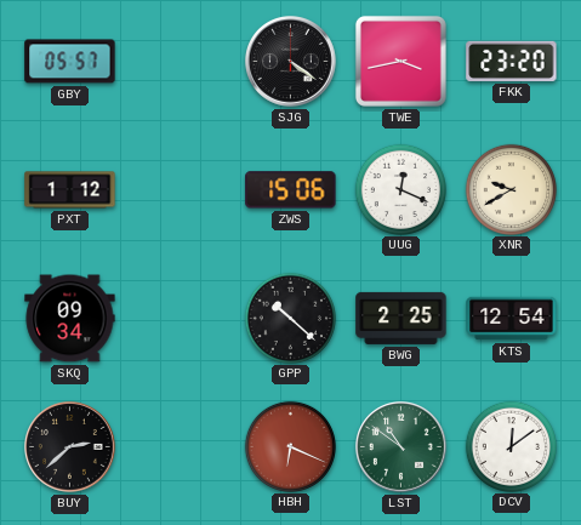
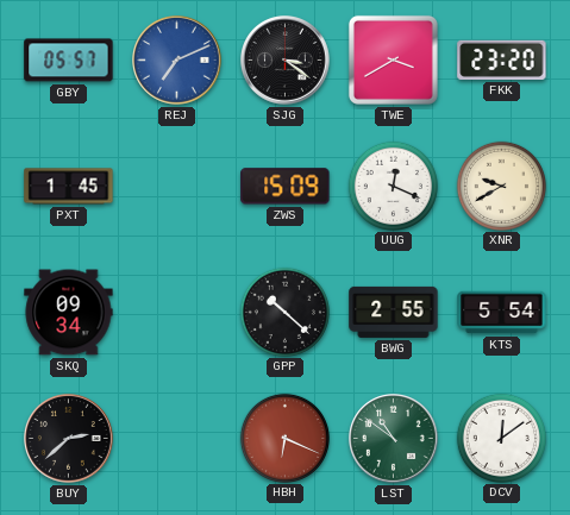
REJ: none -> 7:11
SJG: 4:21 -> 3:21
TWE: 3:43 -> 3:40
PXT: 1:12 -> 1:45
ZWS: 15:06 -> 15:09
BWG: 2:25 -> 2:55
KTS: 12:54 -> 5:54
